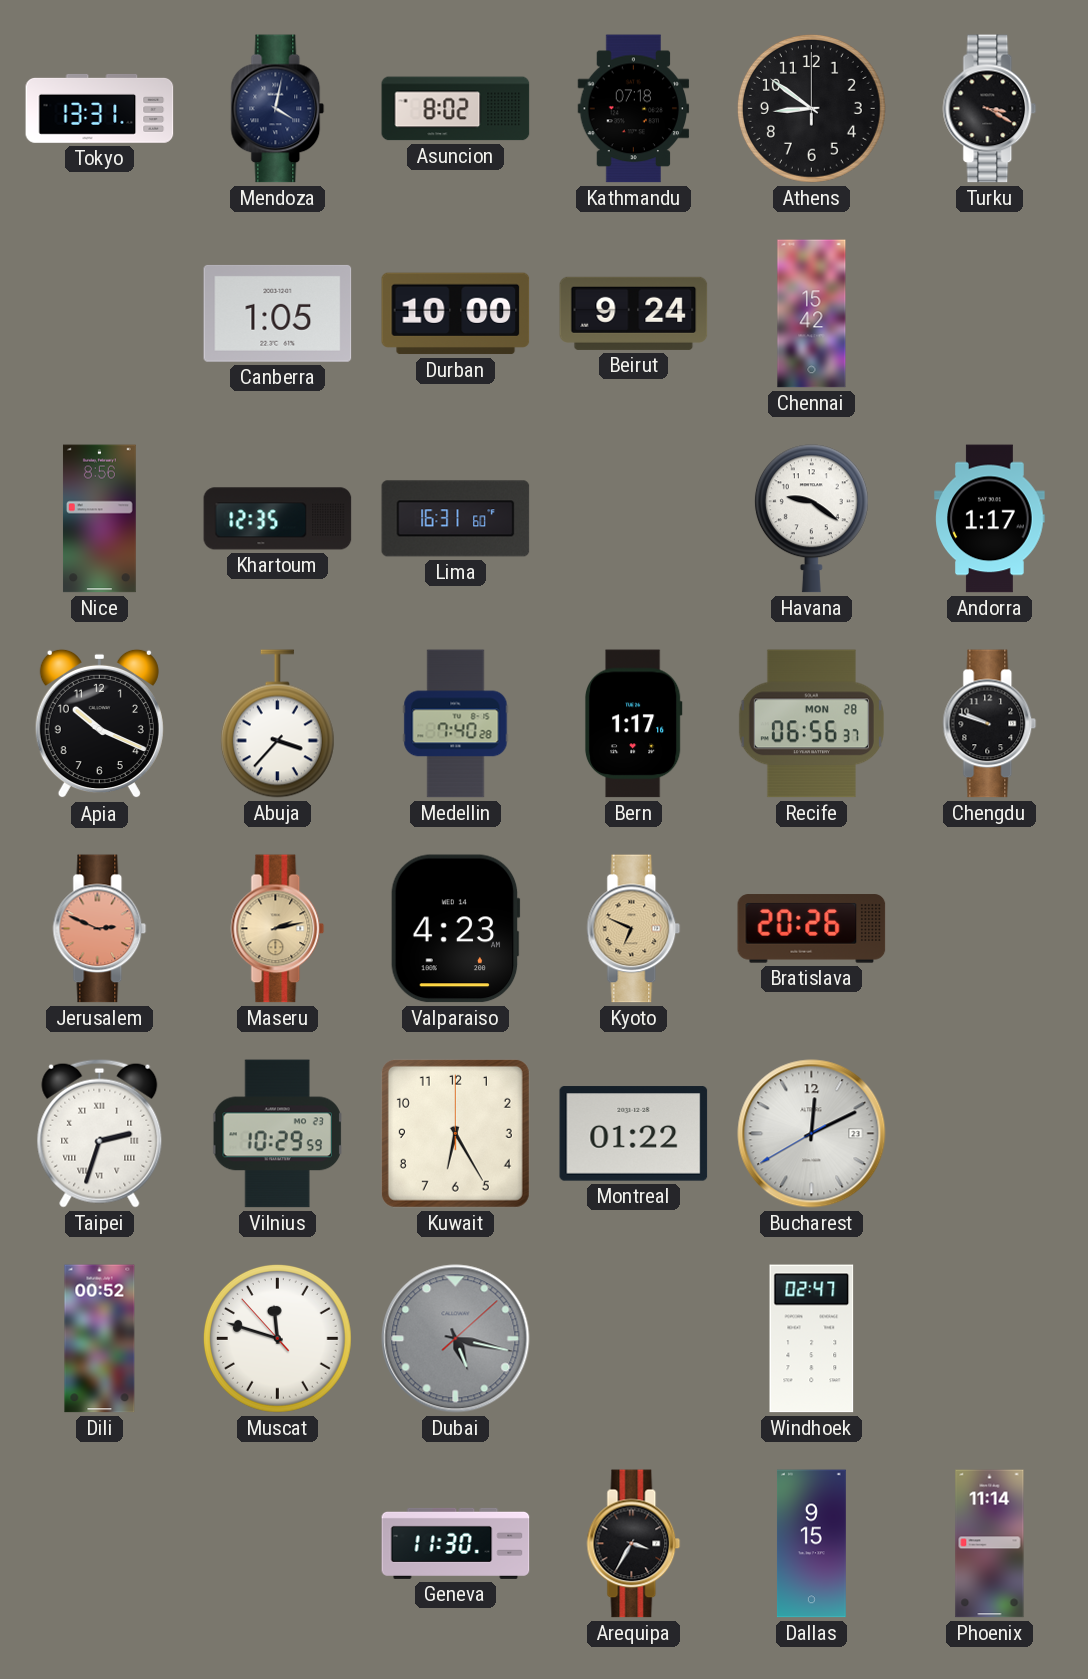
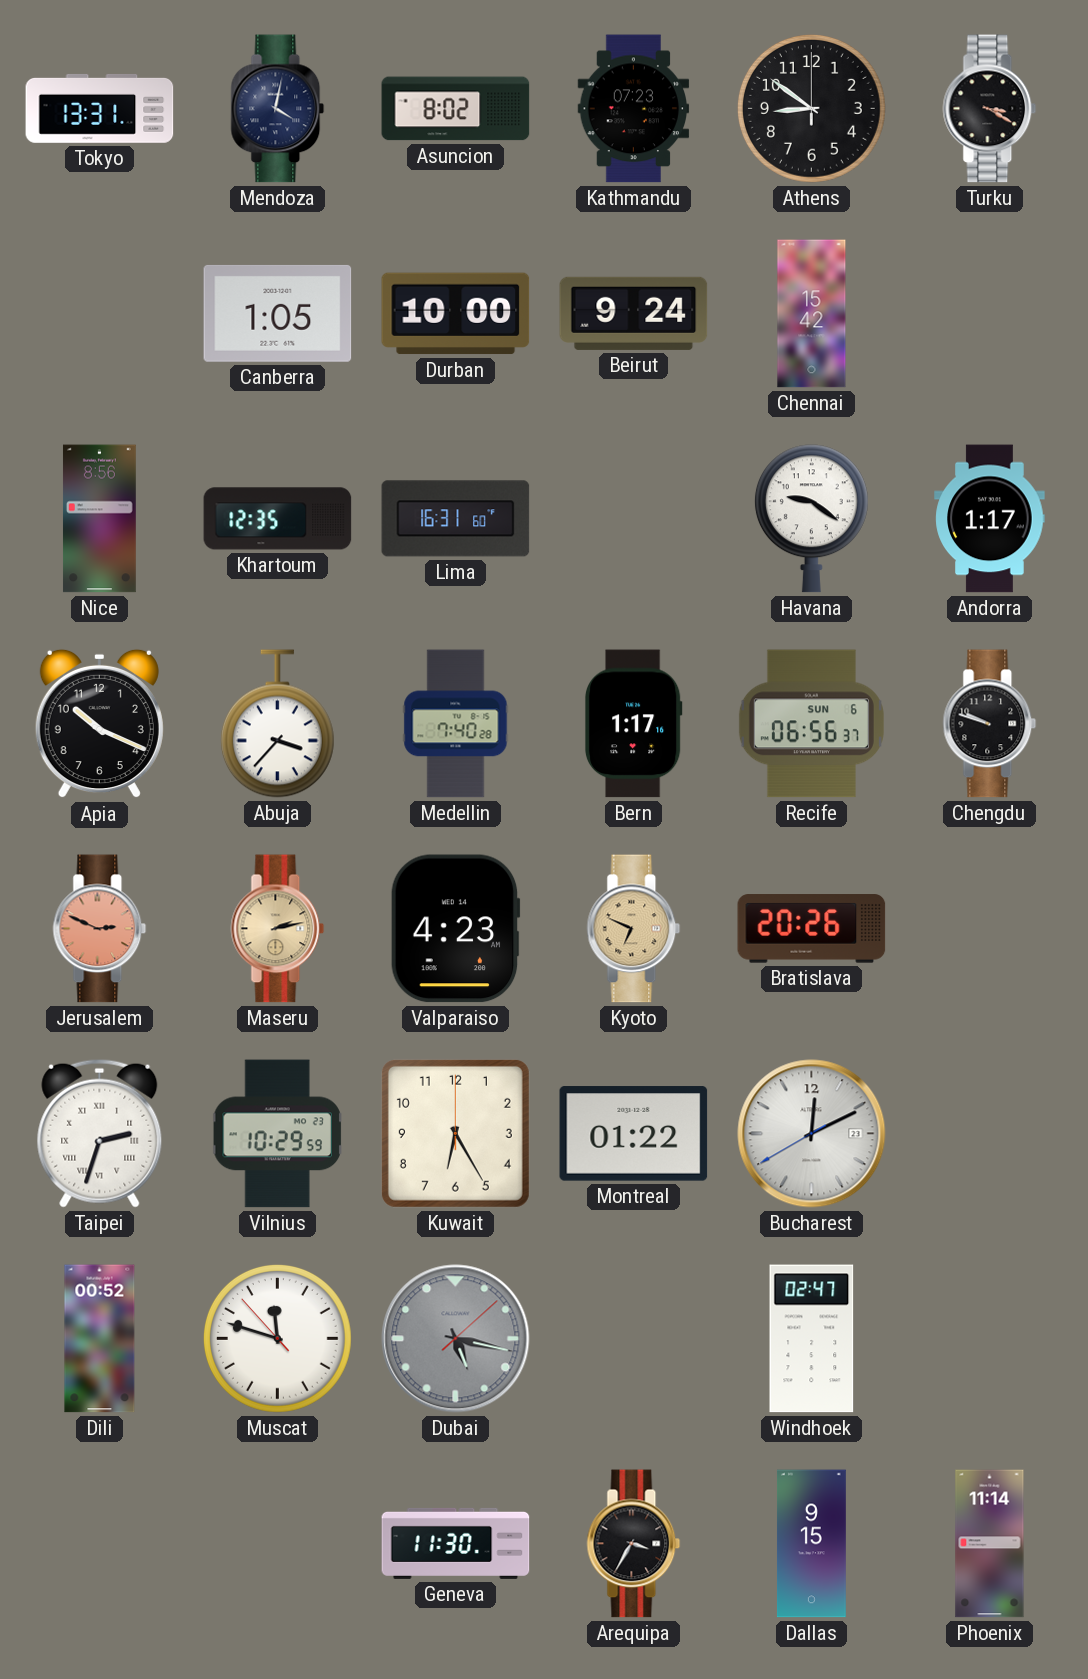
Kathmandu: 07:18 -> 07:23
Recife date: MON 28 -> SUN 6
